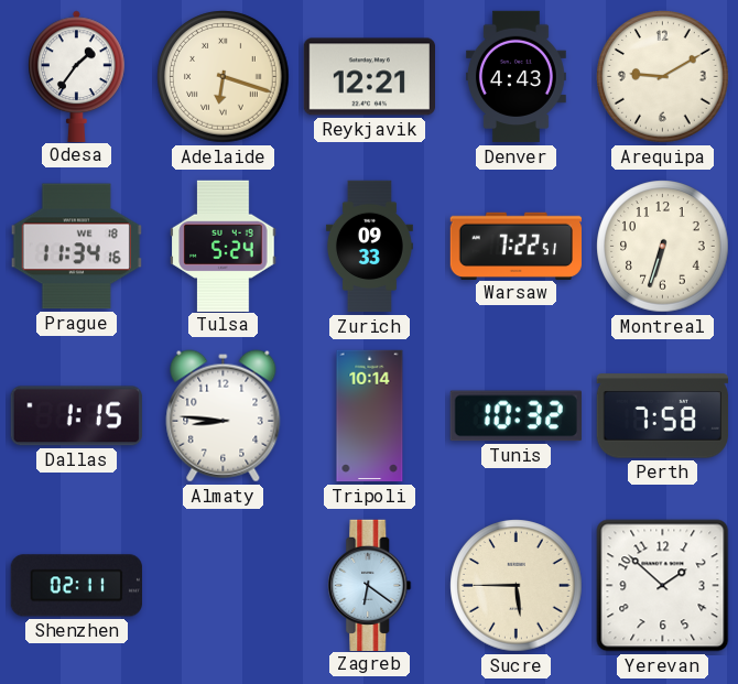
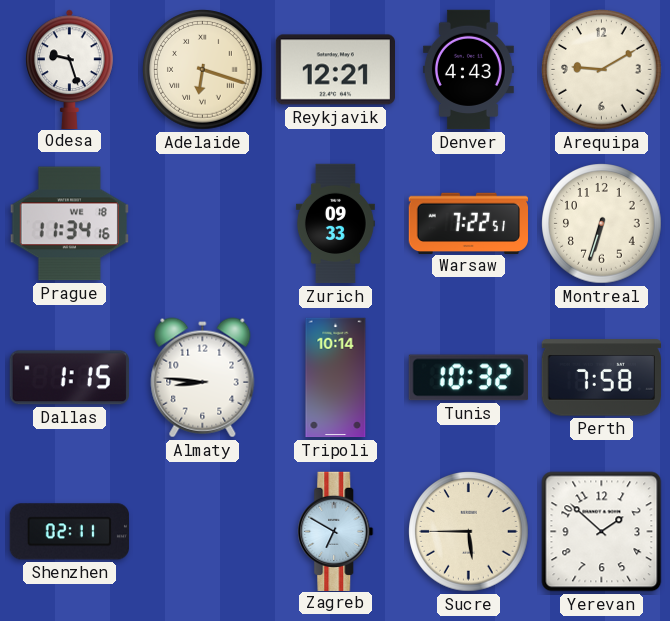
Odesa: 1:36 -> 9:27
Tulsa: 5:24 -> none
Zagreb: 6:21 -> 6:50
